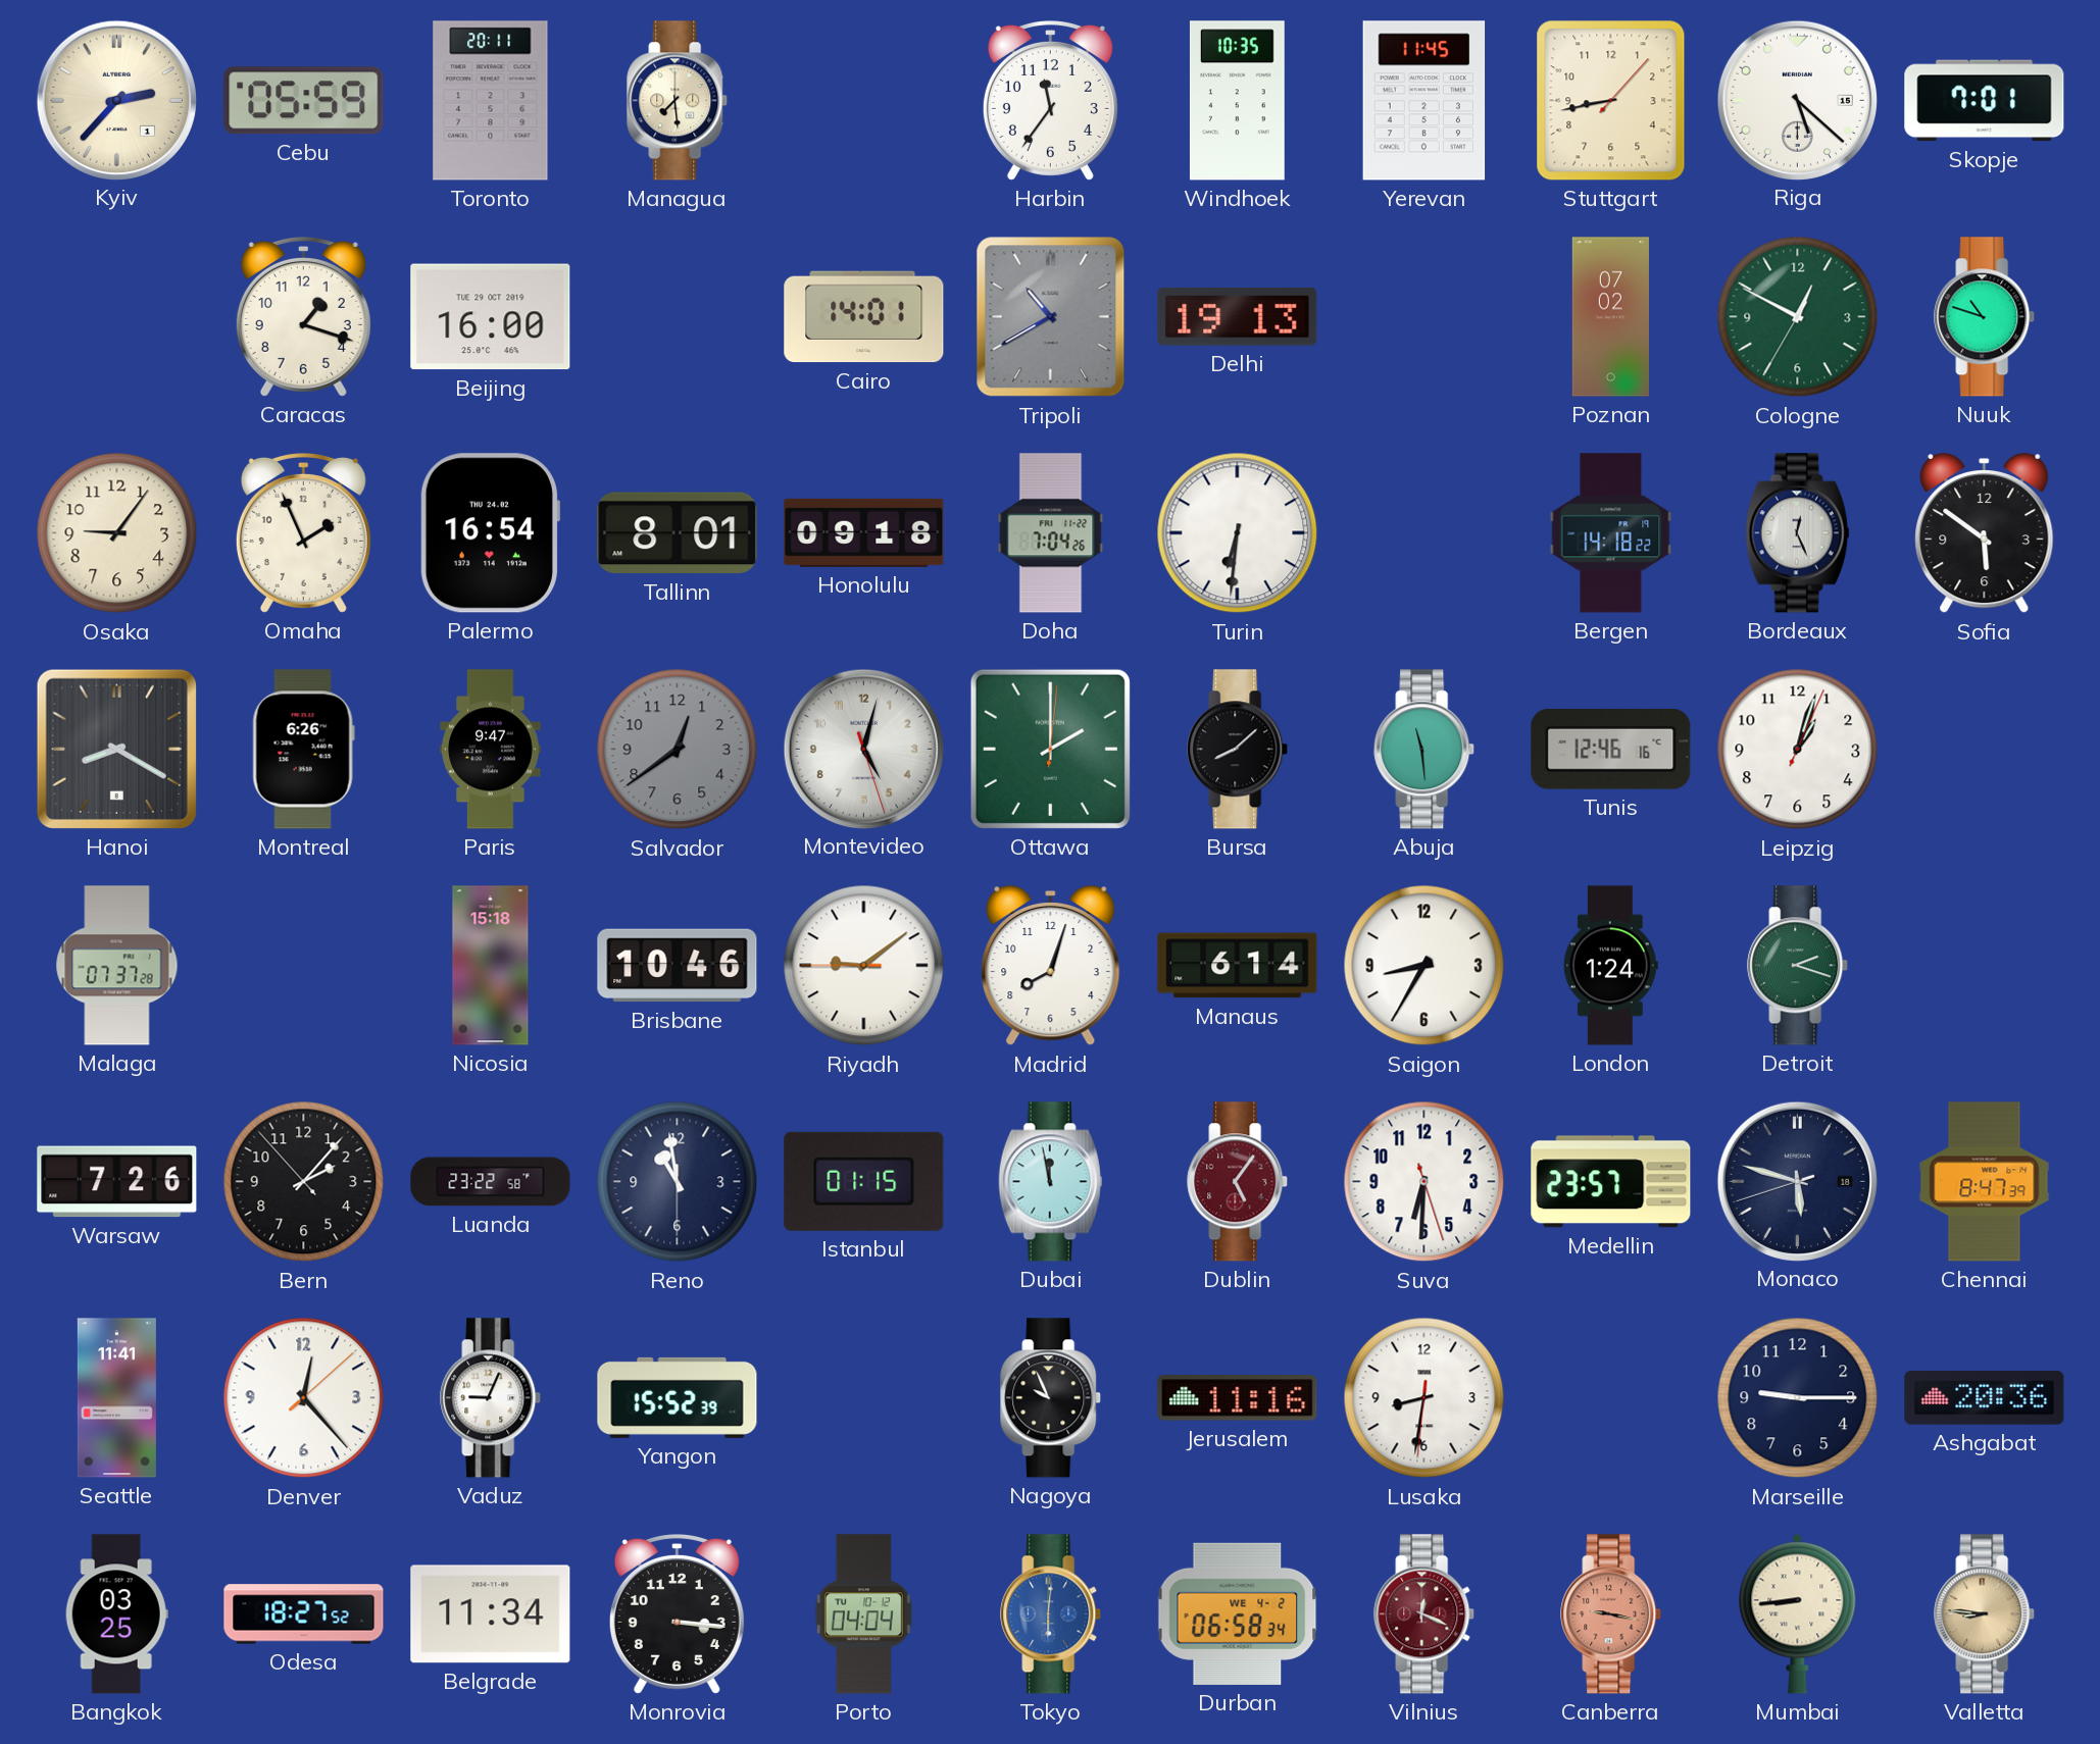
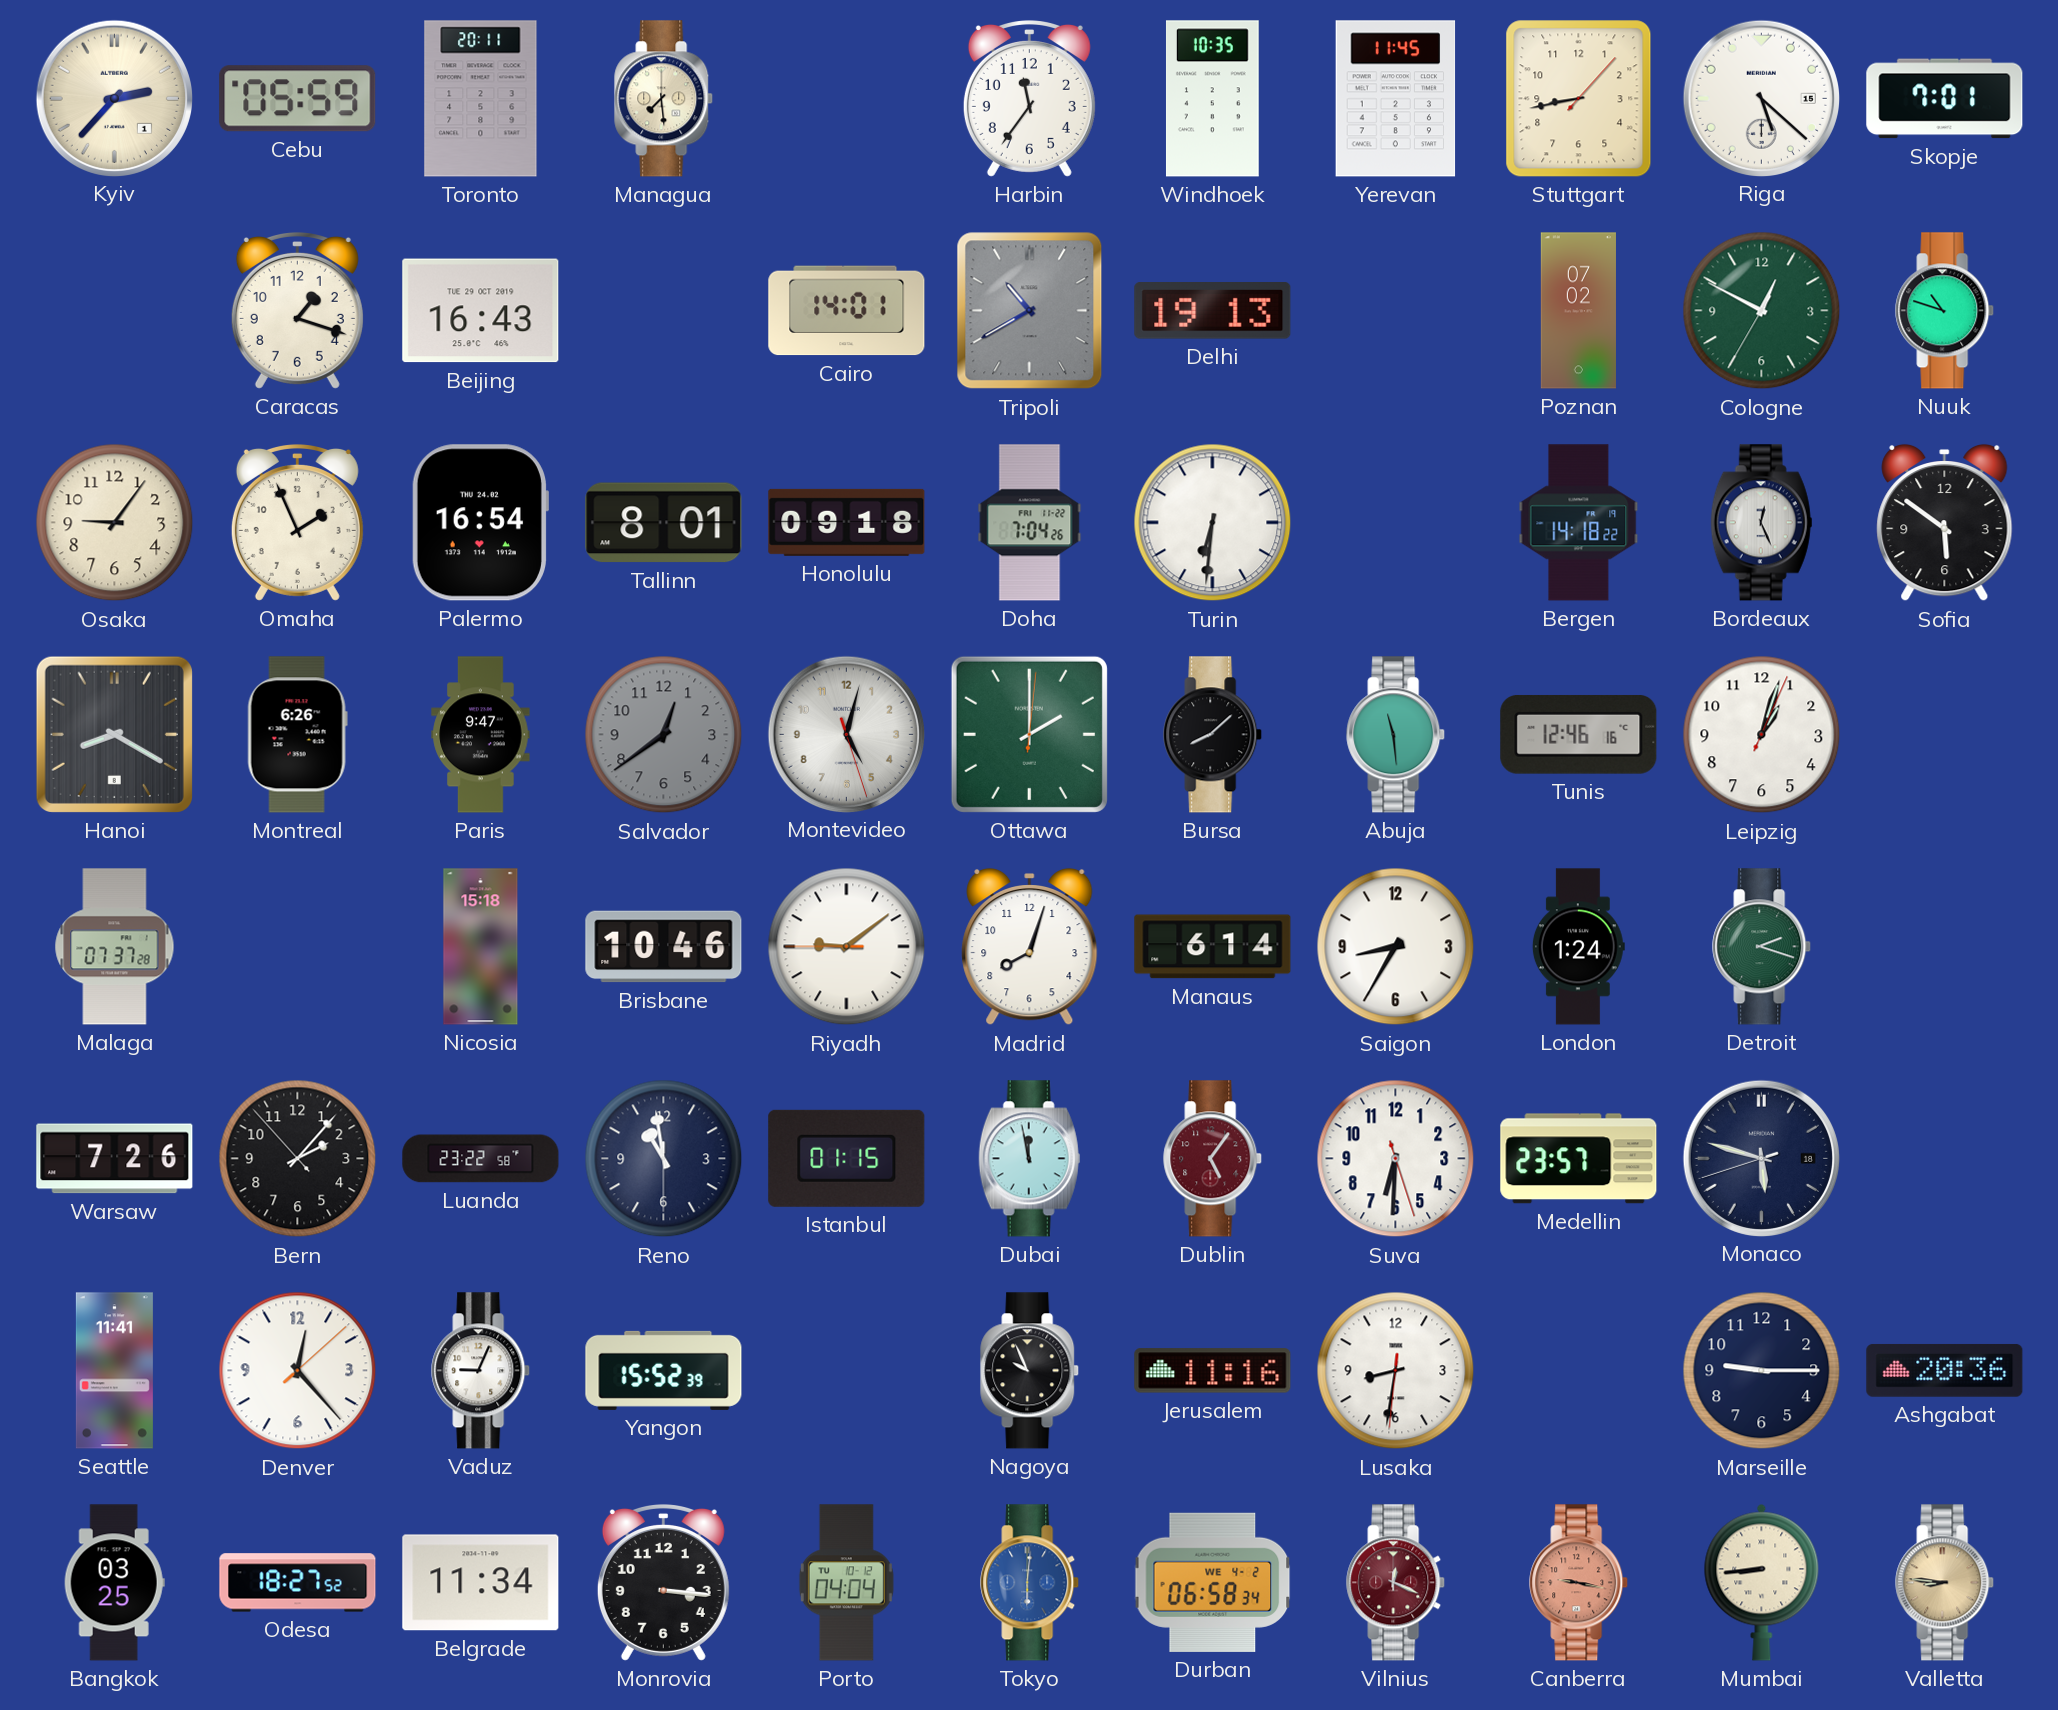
Beijing: 16:00 -> 16:43
Chennai: 8:47 -> none
